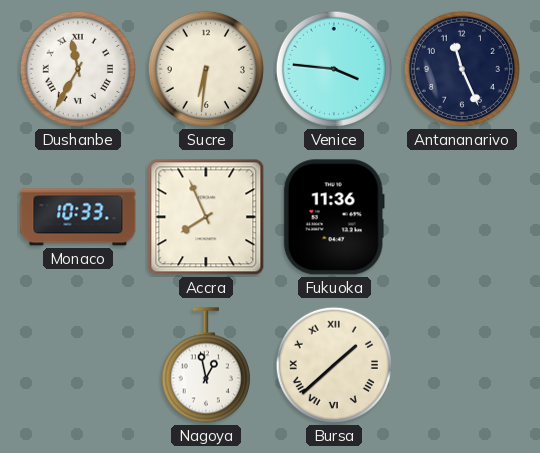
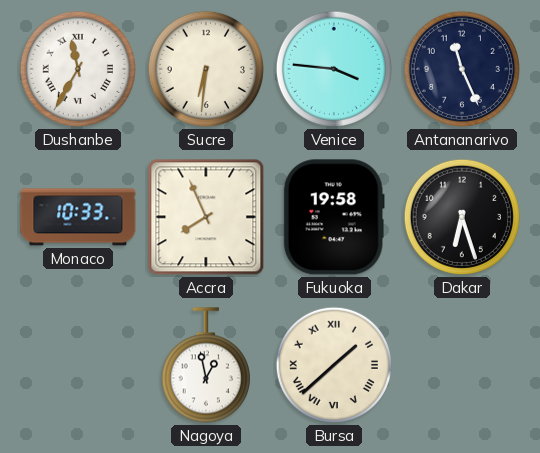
Fukuoka: 11:36 -> 19:58
Dakar: none -> 6:27
